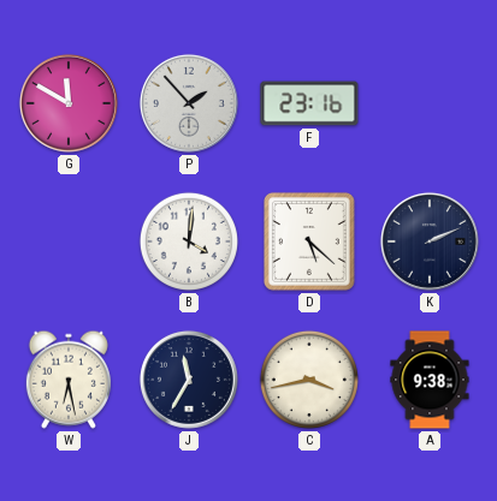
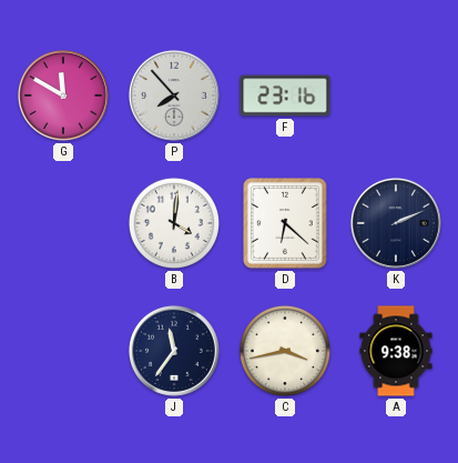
P: 1:53 -> 7:53
D: 5:22 -> 6:22
W: 6:28 -> none
J: 11:35 -> 11:36
